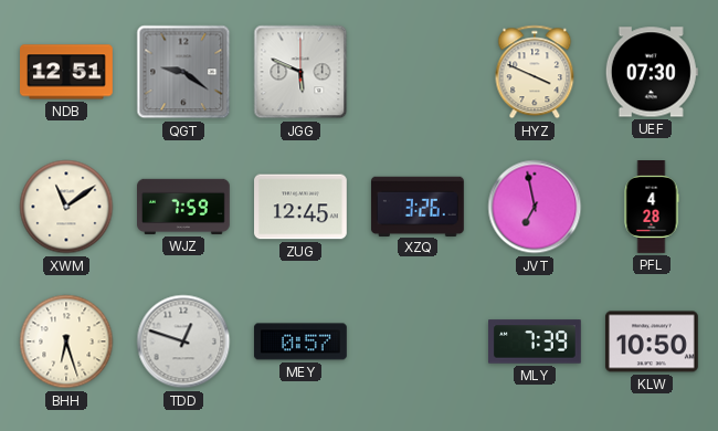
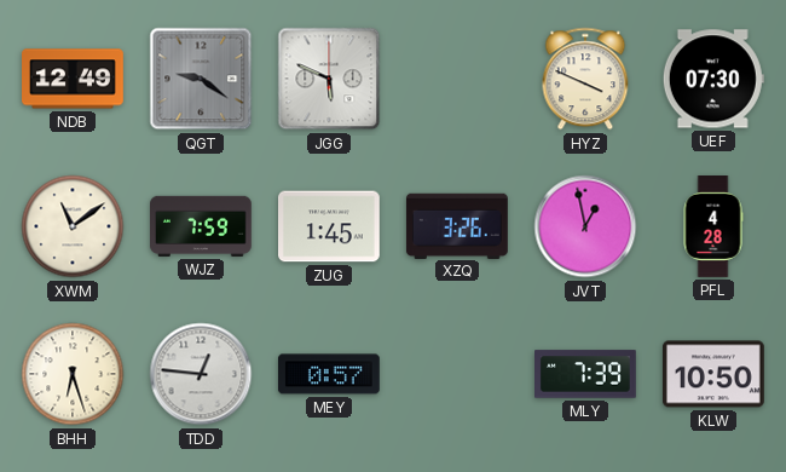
NDB: 12:51 -> 12:49
ZUG: 12:45 -> 1:45
JVT: 6:58 -> 12:58
TDD: 12:48 -> 12:46
